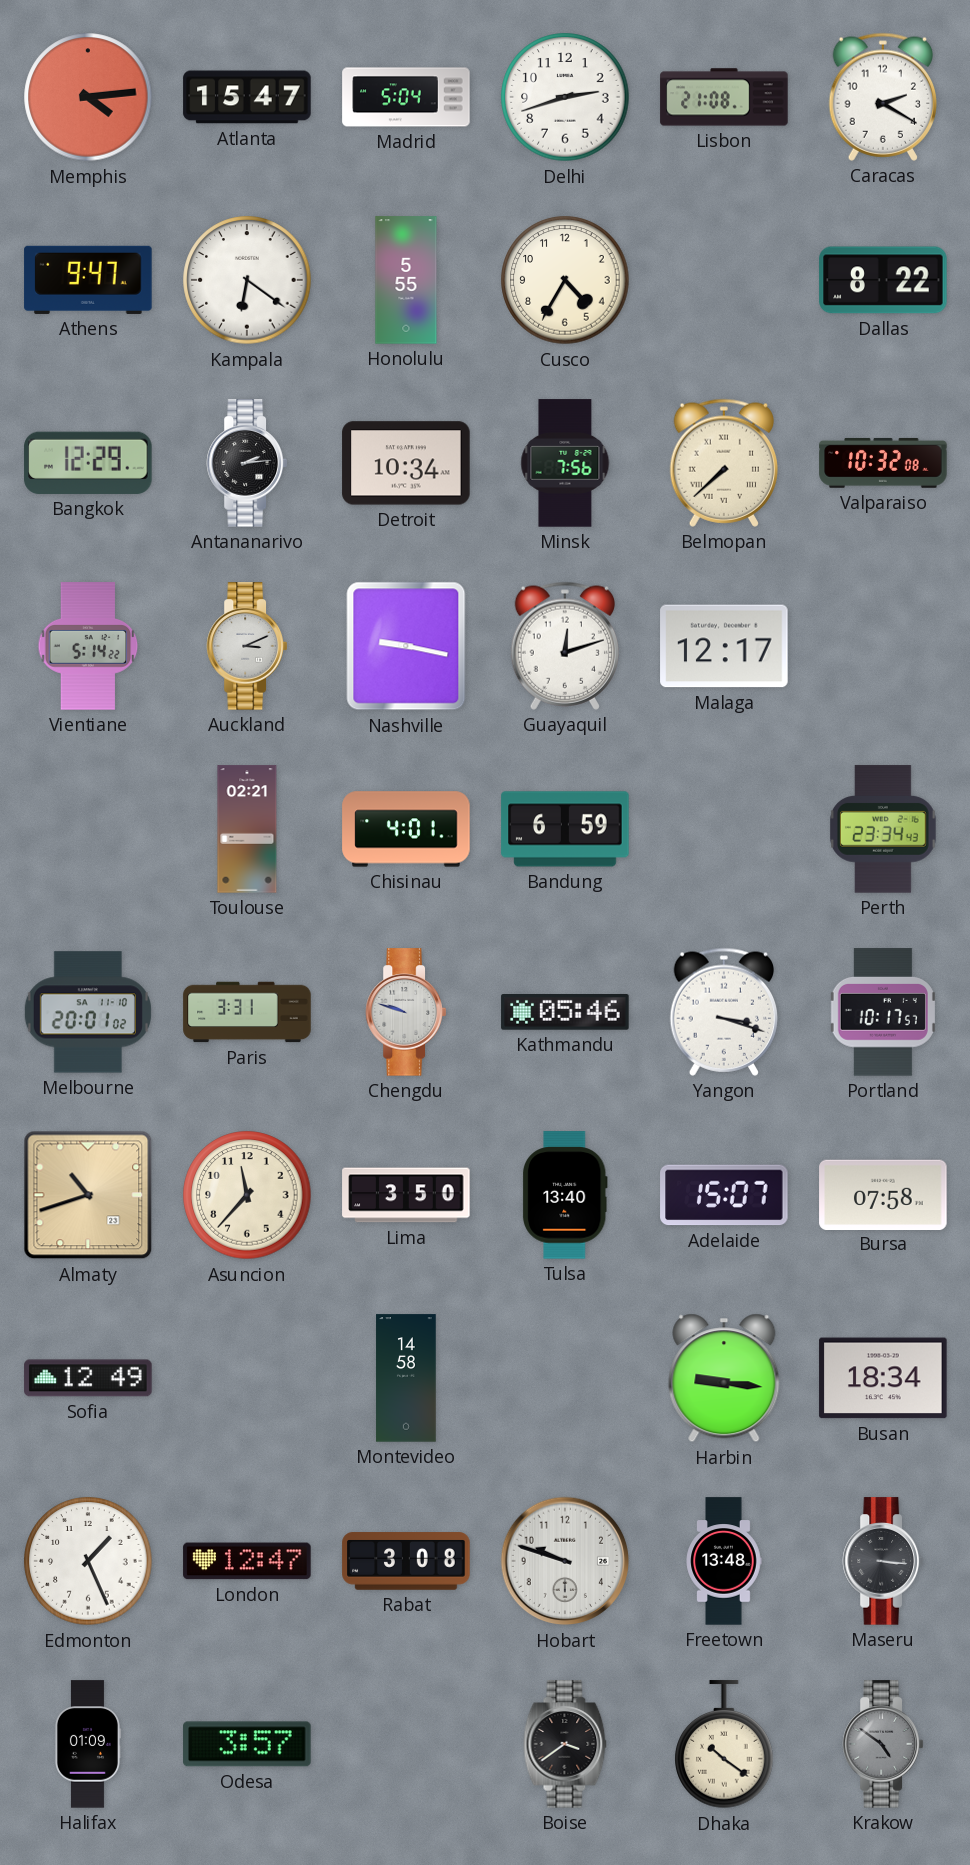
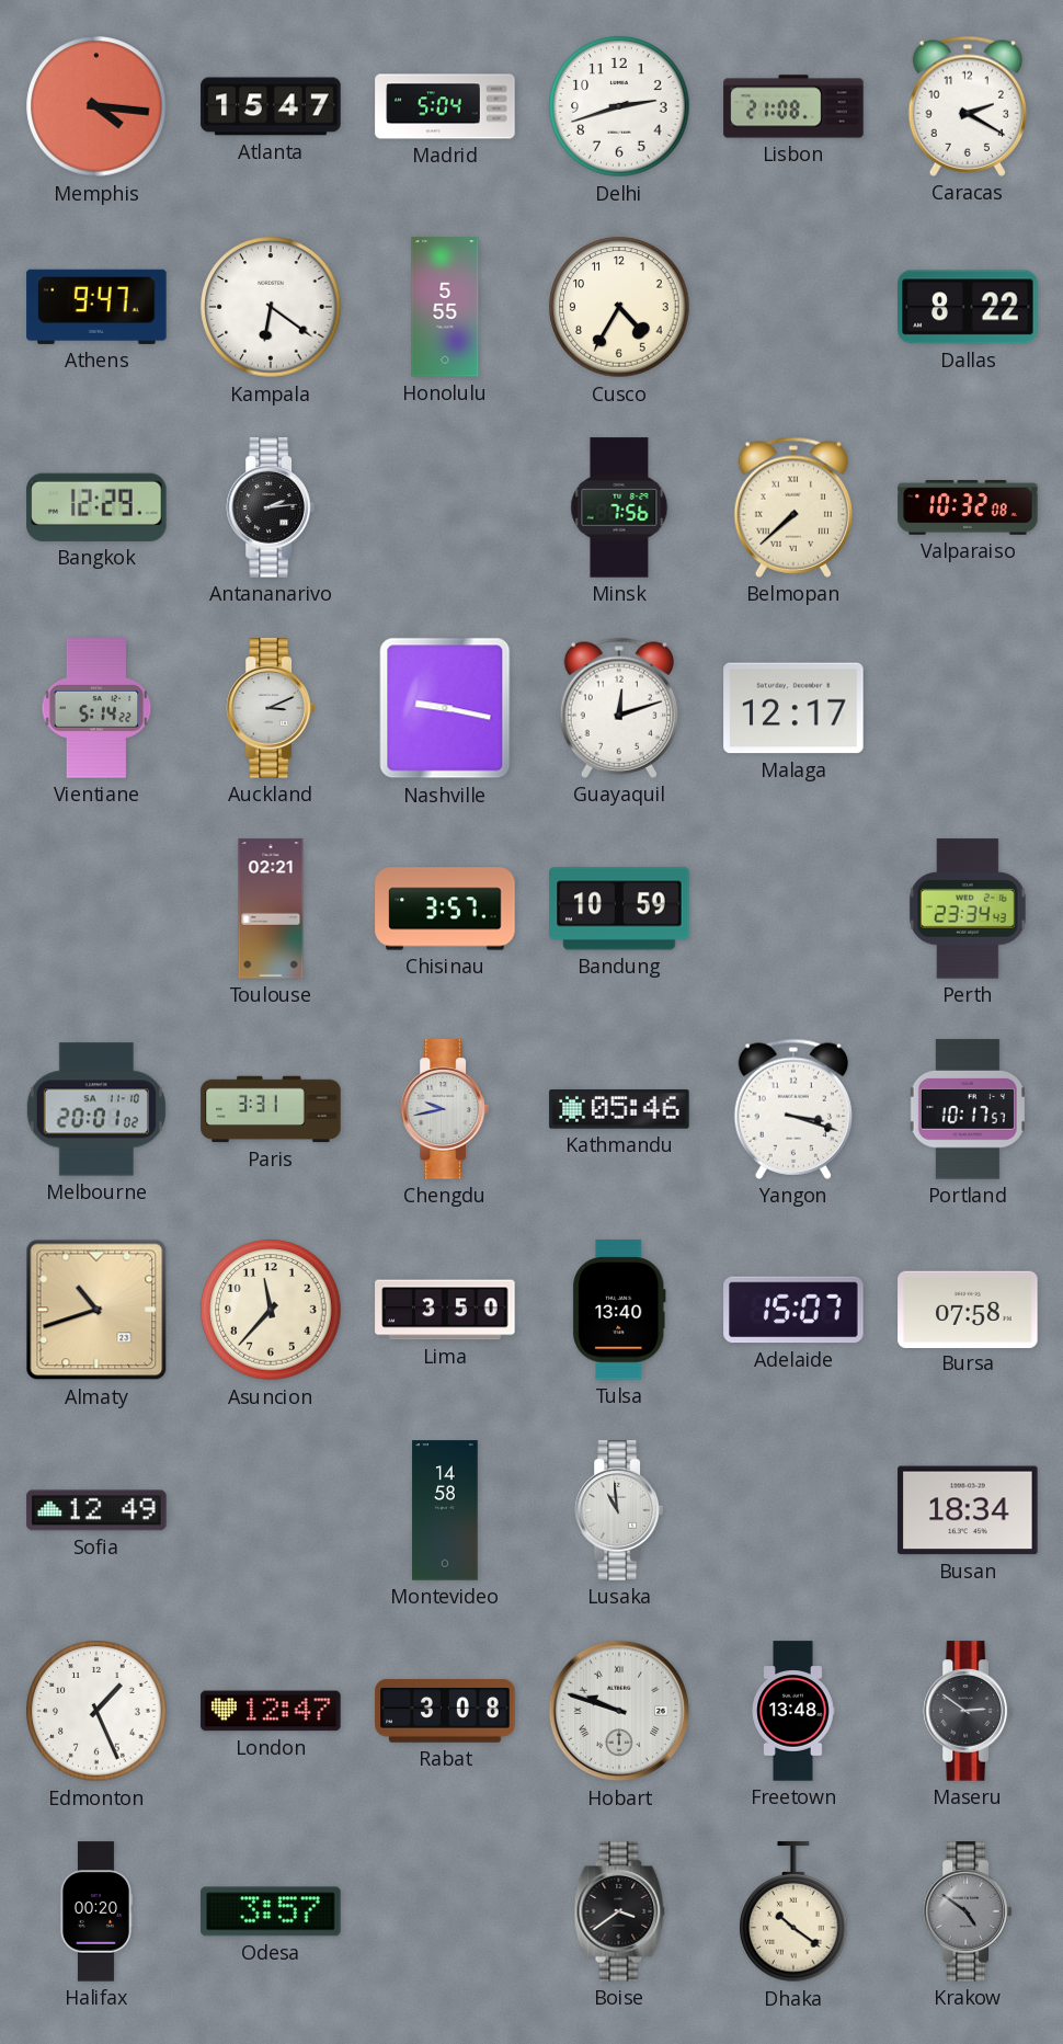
Memphis: 4:14 -> 4:16
Detroit: 10:34 -> none
Chisinau: 4:01 -> 3:57
Bandung: 6:59 -> 10:59
Chengdu: 9:48 -> 9:43
Lusaka: none -> 10:59
Harbin: 9:16 -> none
Hobart numerals: Arabic -> Roman
Maseru: 3:16 -> 2:51
Halifax: 01:09 -> 00:20
